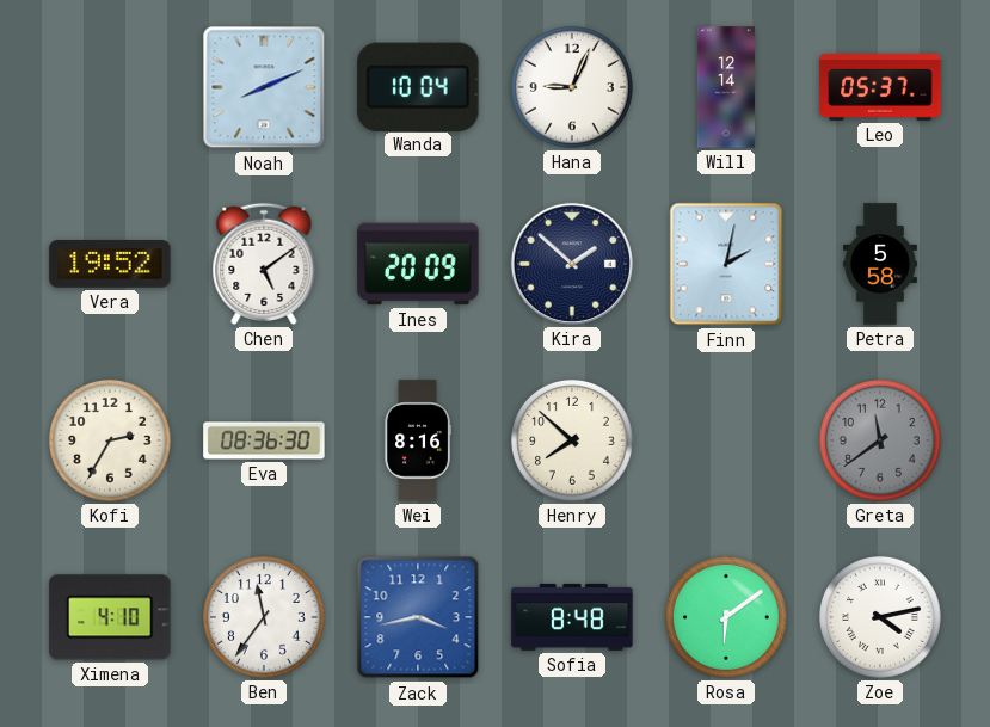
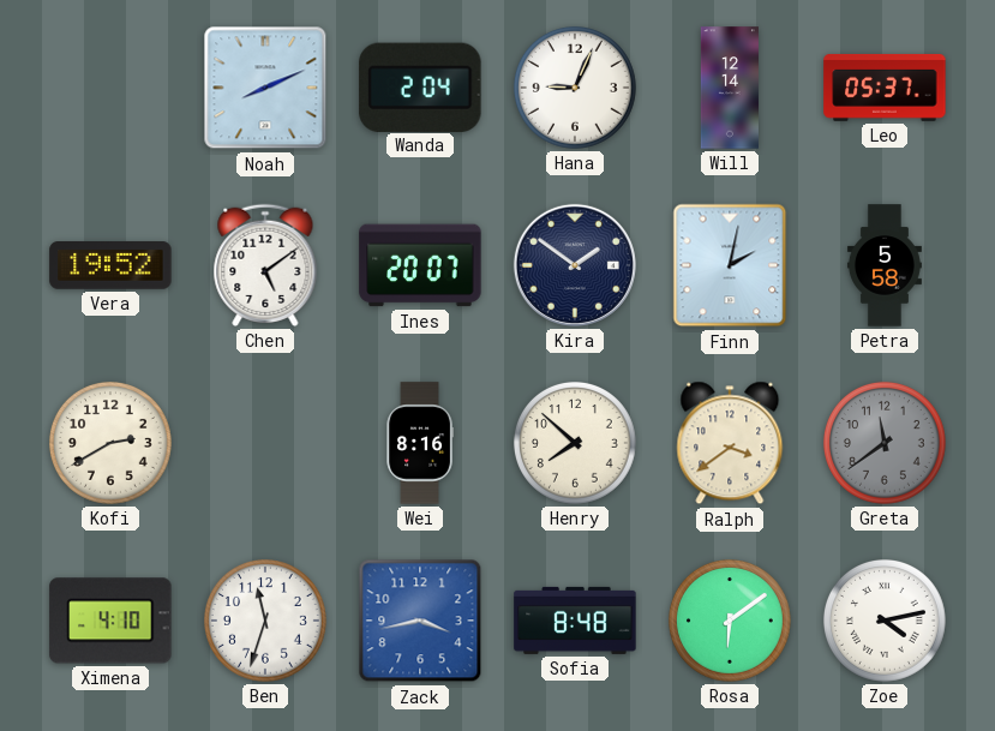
Wanda: 10:04 -> 2:04
Ines: 20:09 -> 20:07
Kira: 1:52 -> 1:51
Kofi: 2:35 -> 2:40
Eva: 08:36 -> none
Ralph: none -> 3:39
Ben: 11:36 -> 11:33
